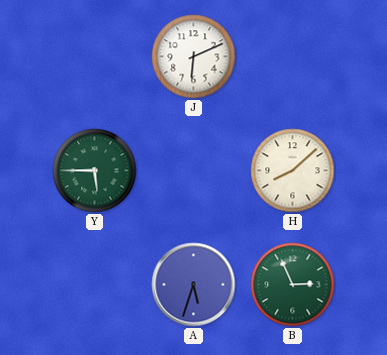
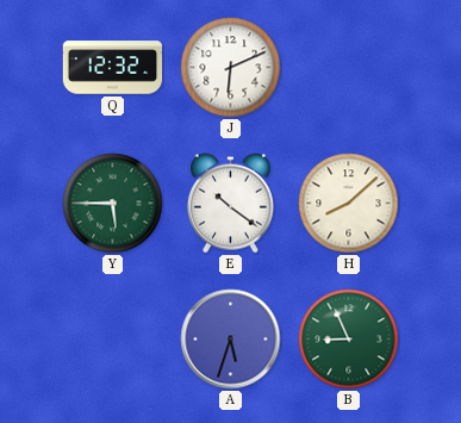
Q: none -> 12:32
E: none -> 10:21
B: 2:56 -> 8:56
